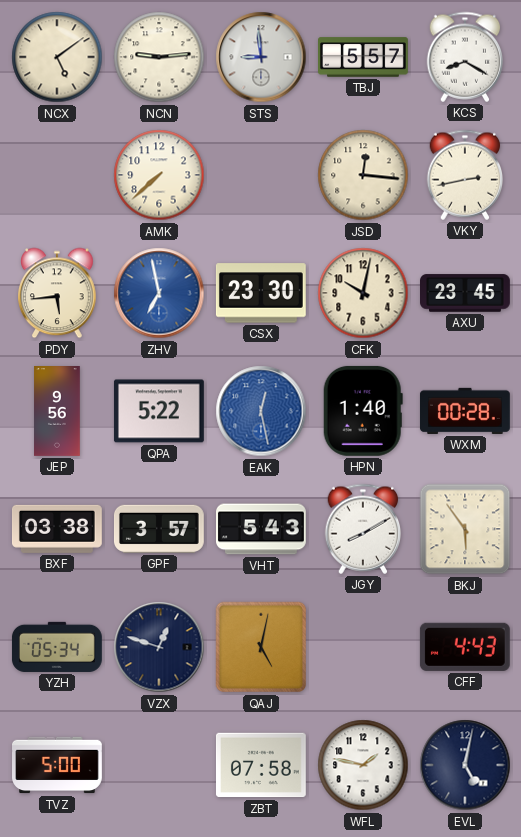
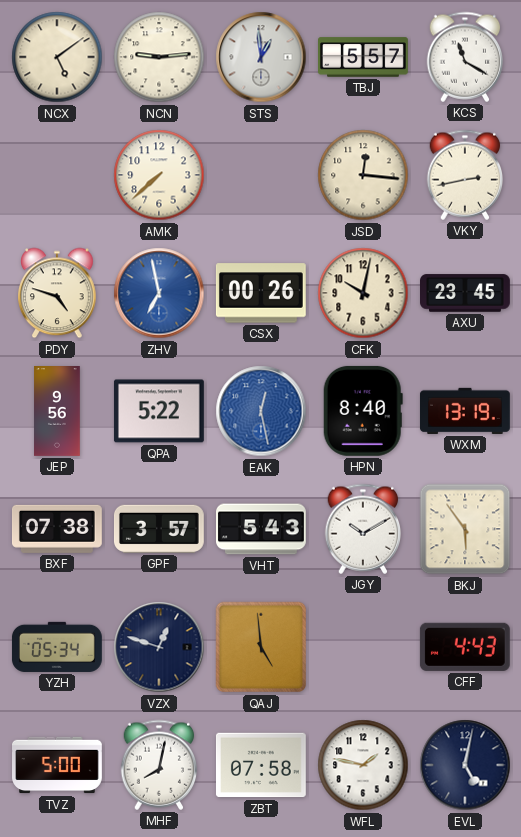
STS: 8:59 -> 12:59
KCS: 8:20 -> 11:20
PDY: 5:44 -> 4:48
CSX: 23:30 -> 00:26
HPN: 1:40 -> 8:40
WXM: 00:28 -> 13:19
BXF: 03:38 -> 07:38
JGY: 8:10 -> 10:10
QAJ: 5:02 -> 4:59
MHF: none -> 8:02
